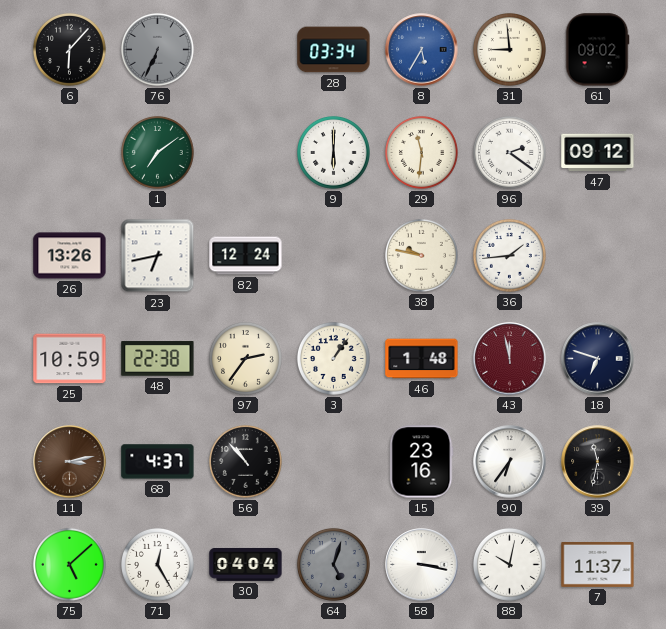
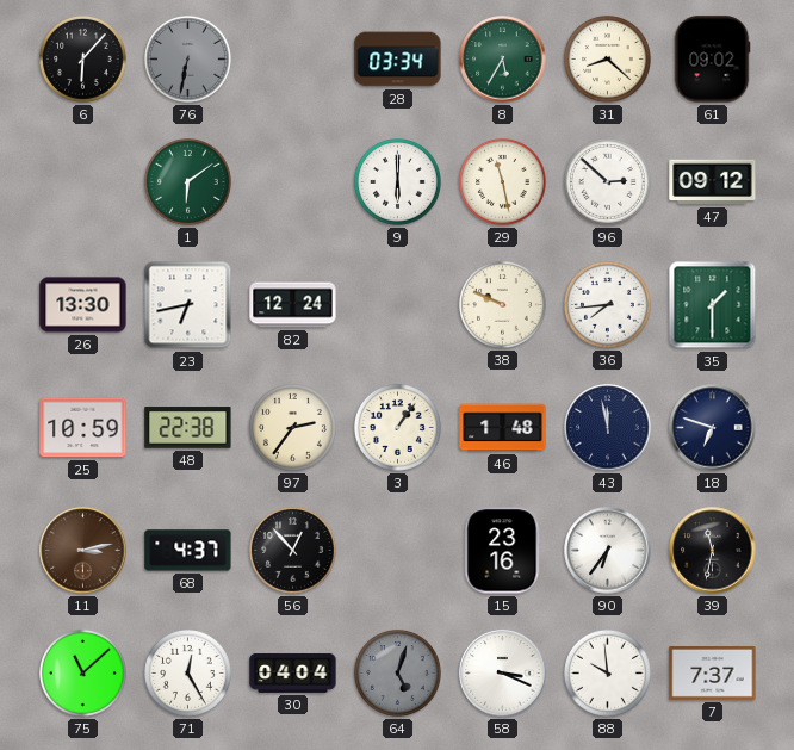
76: 6:34 -> 6:32
8 dial: blue -> green
31: 8:59 -> 8:22
1: 7:09 -> 6:09
29: 11:31 -> 11:28
96: 2:21 -> 2:52
26: 13:26 -> 13:30
38: 9:47 -> 9:49
36: 1:44 -> 7:44
35: none -> 1:30
43 dial: burgundy -> navy
56: 10:53 -> 12:53
75: 5:08 -> 11:08
58: 3:17 -> 3:19
88: 10:02 -> 9:59
7: 11:37 -> 7:37
